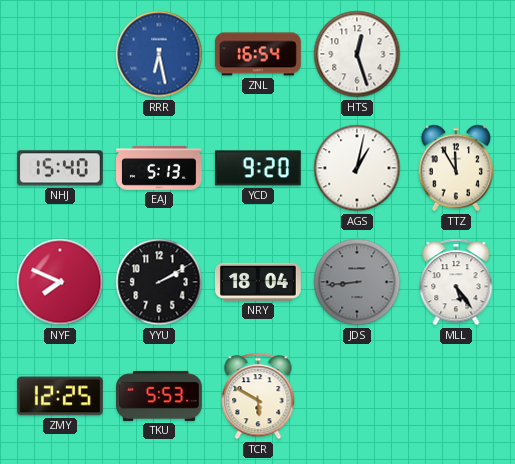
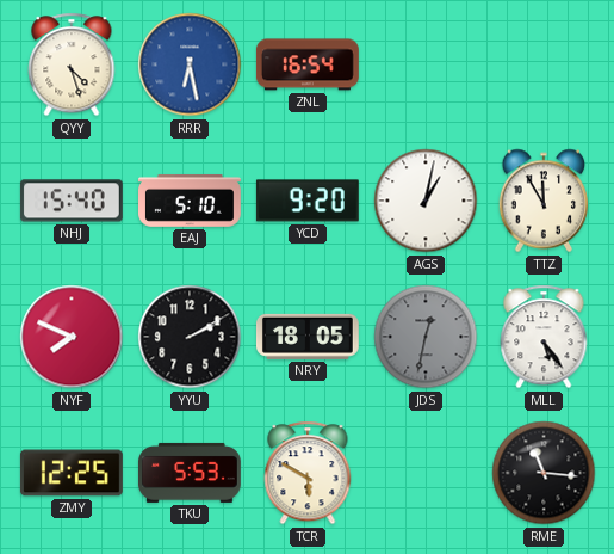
QYY: none -> 4:27
HTS: 12:27 -> none
EAJ: 5:13 -> 5:10
NRY: 18:04 -> 18:05
JDS: 8:44 -> 12:32
RME: none -> 11:16
